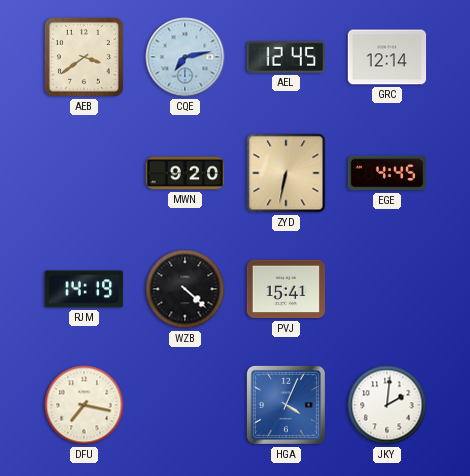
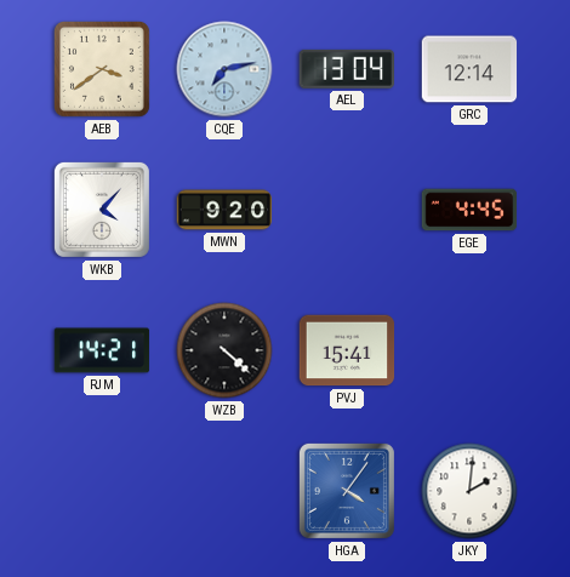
AEL: 12:45 -> 13:04
WKB: none -> 4:07
ZYD: 6:32 -> none
RJM: 14:19 -> 14:21
DFU: 7:17 -> none
HGA: 4:04 -> 4:06
